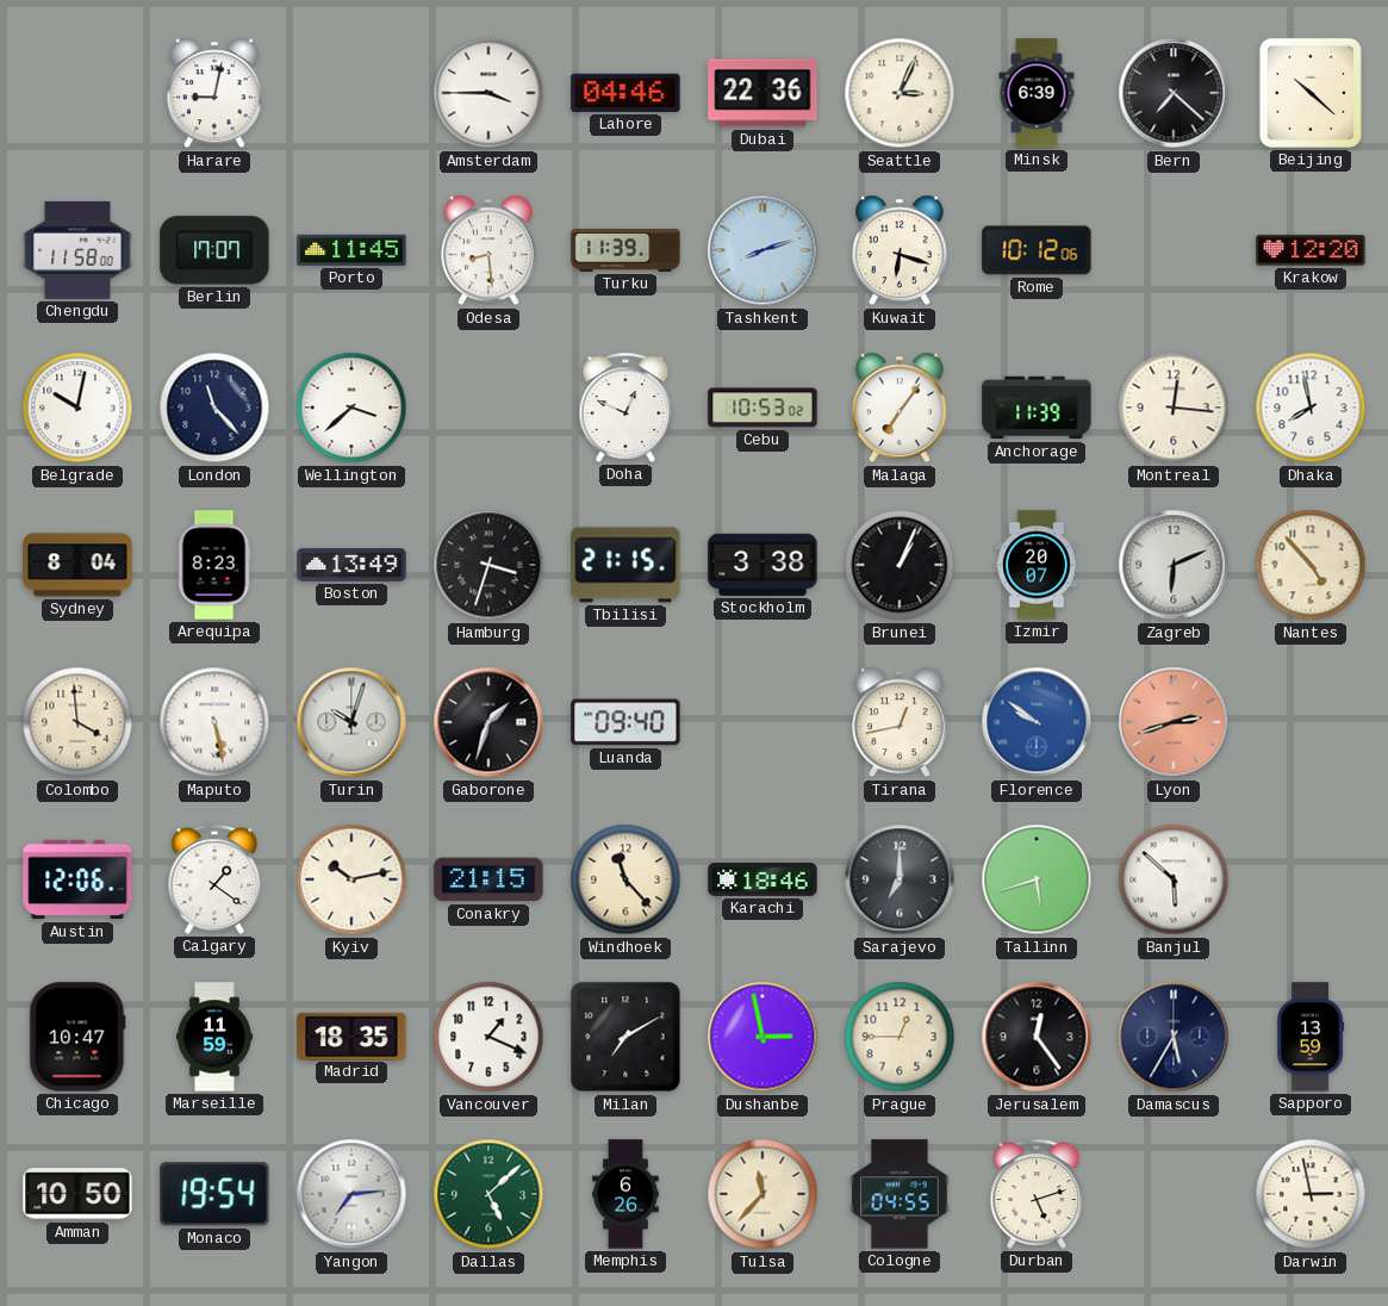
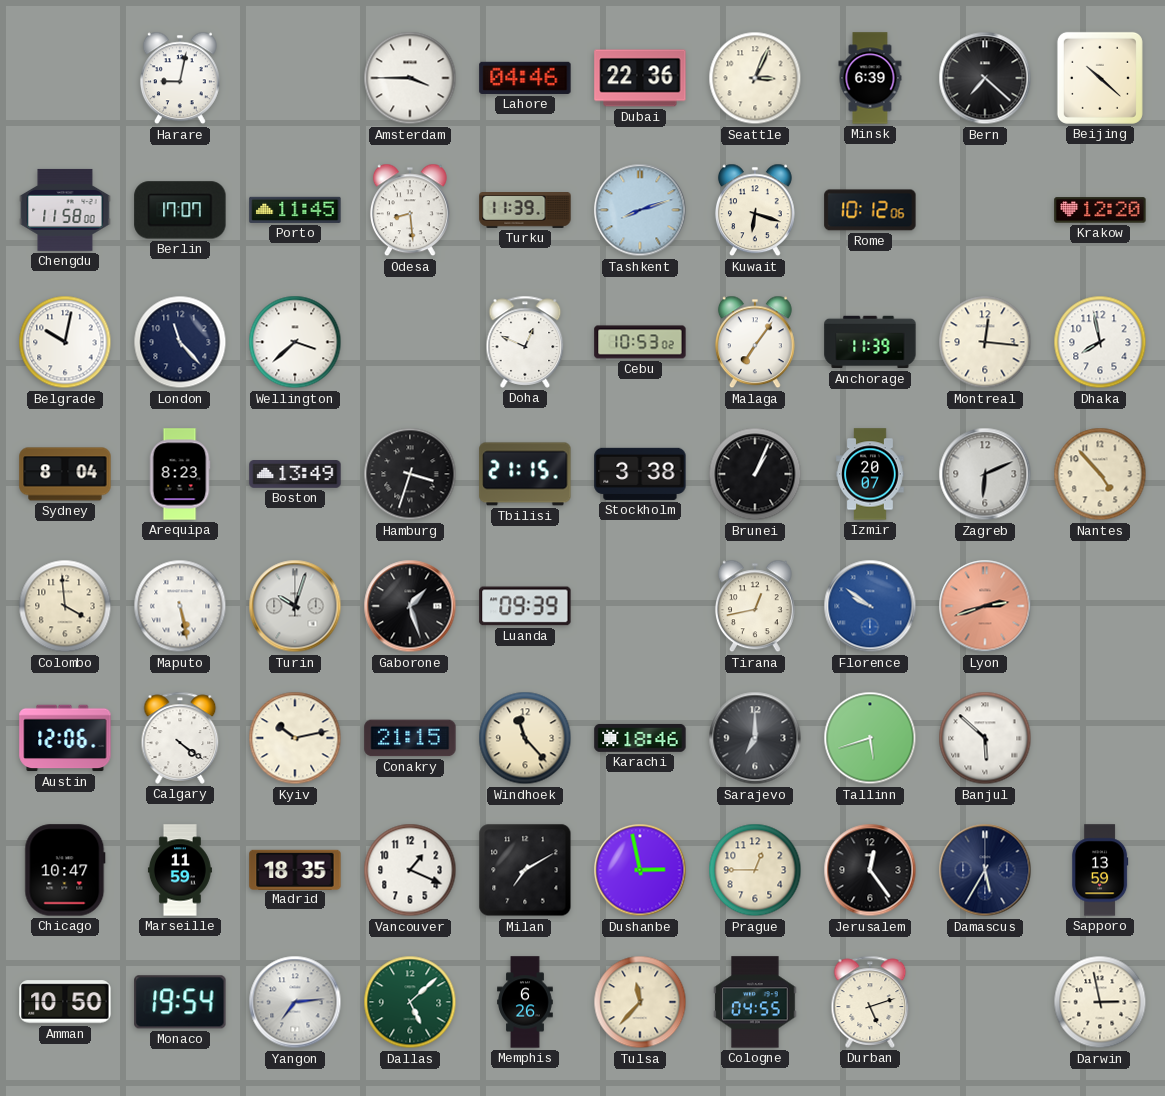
Gaborone: 1:33 -> 1:27
Luanda: 09:40 -> 09:39
Calgary: 1:21 -> 4:21
